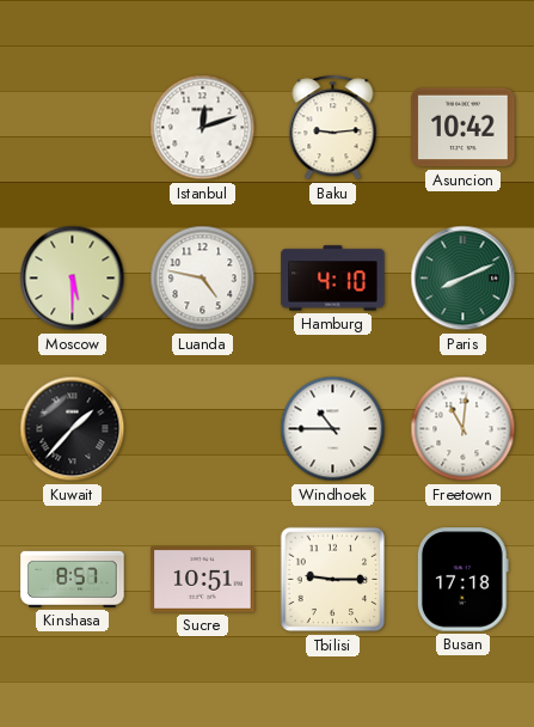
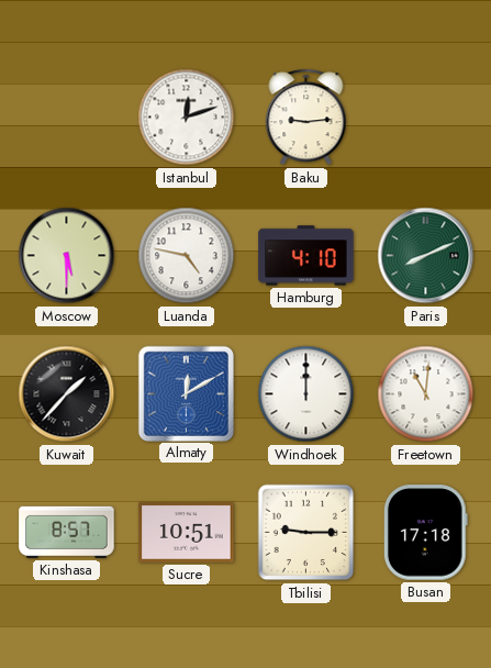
Asuncion: 10:42 -> none
Almaty: none -> 12:10
Windhoek: 10:45 -> 12:00
